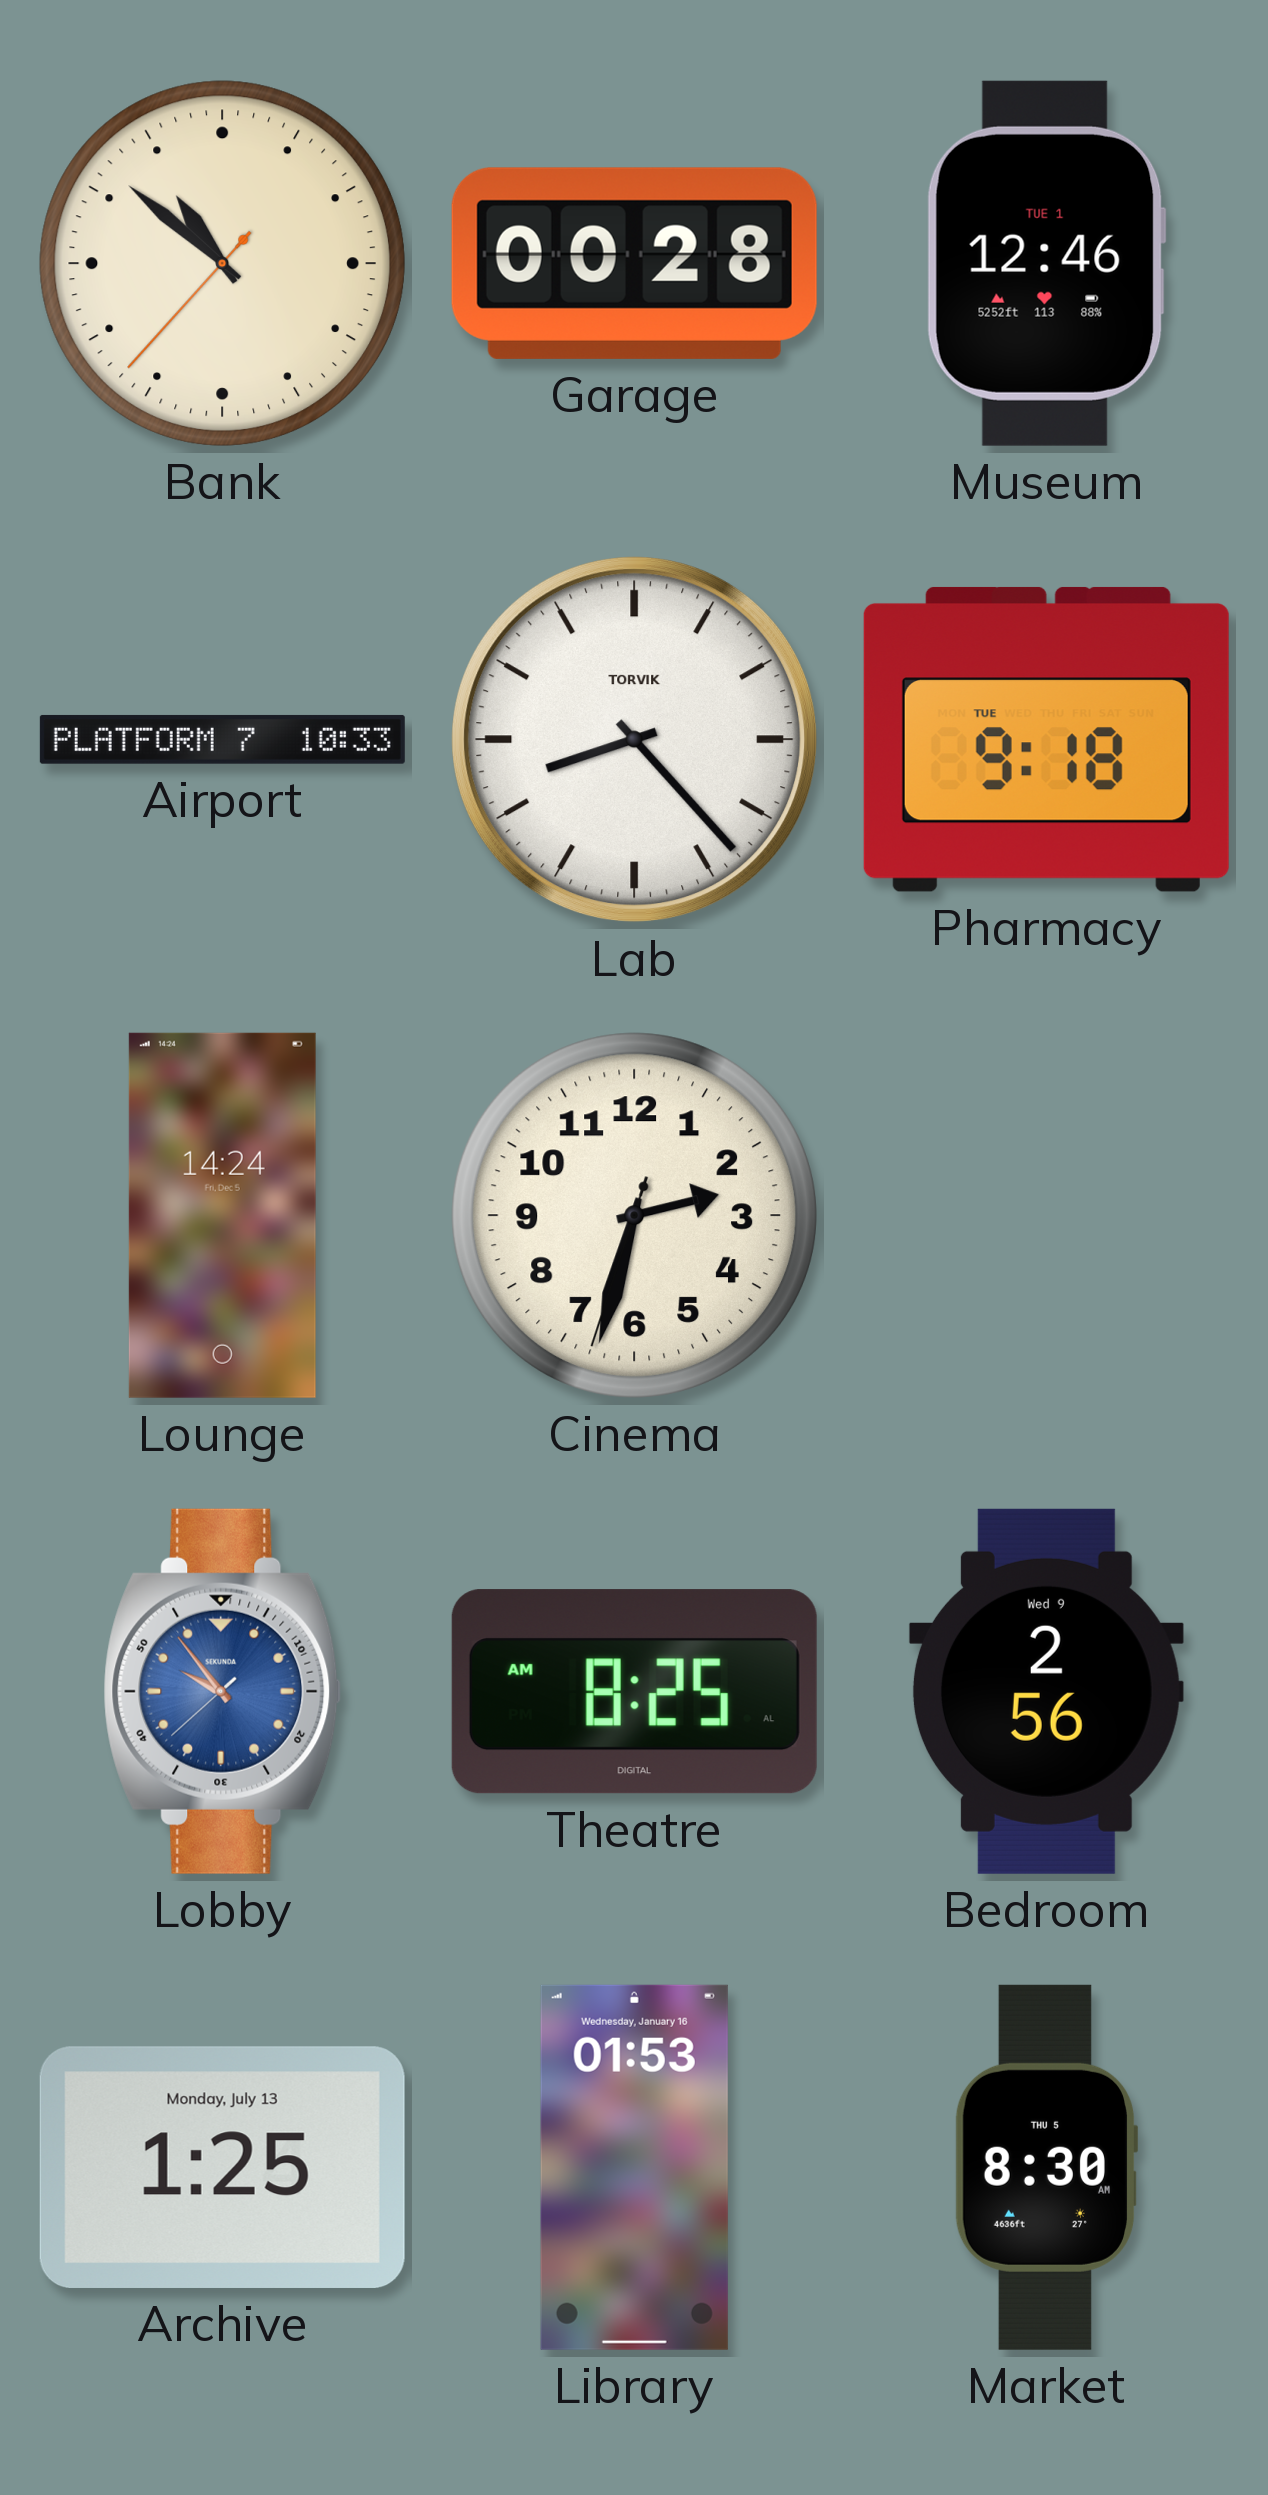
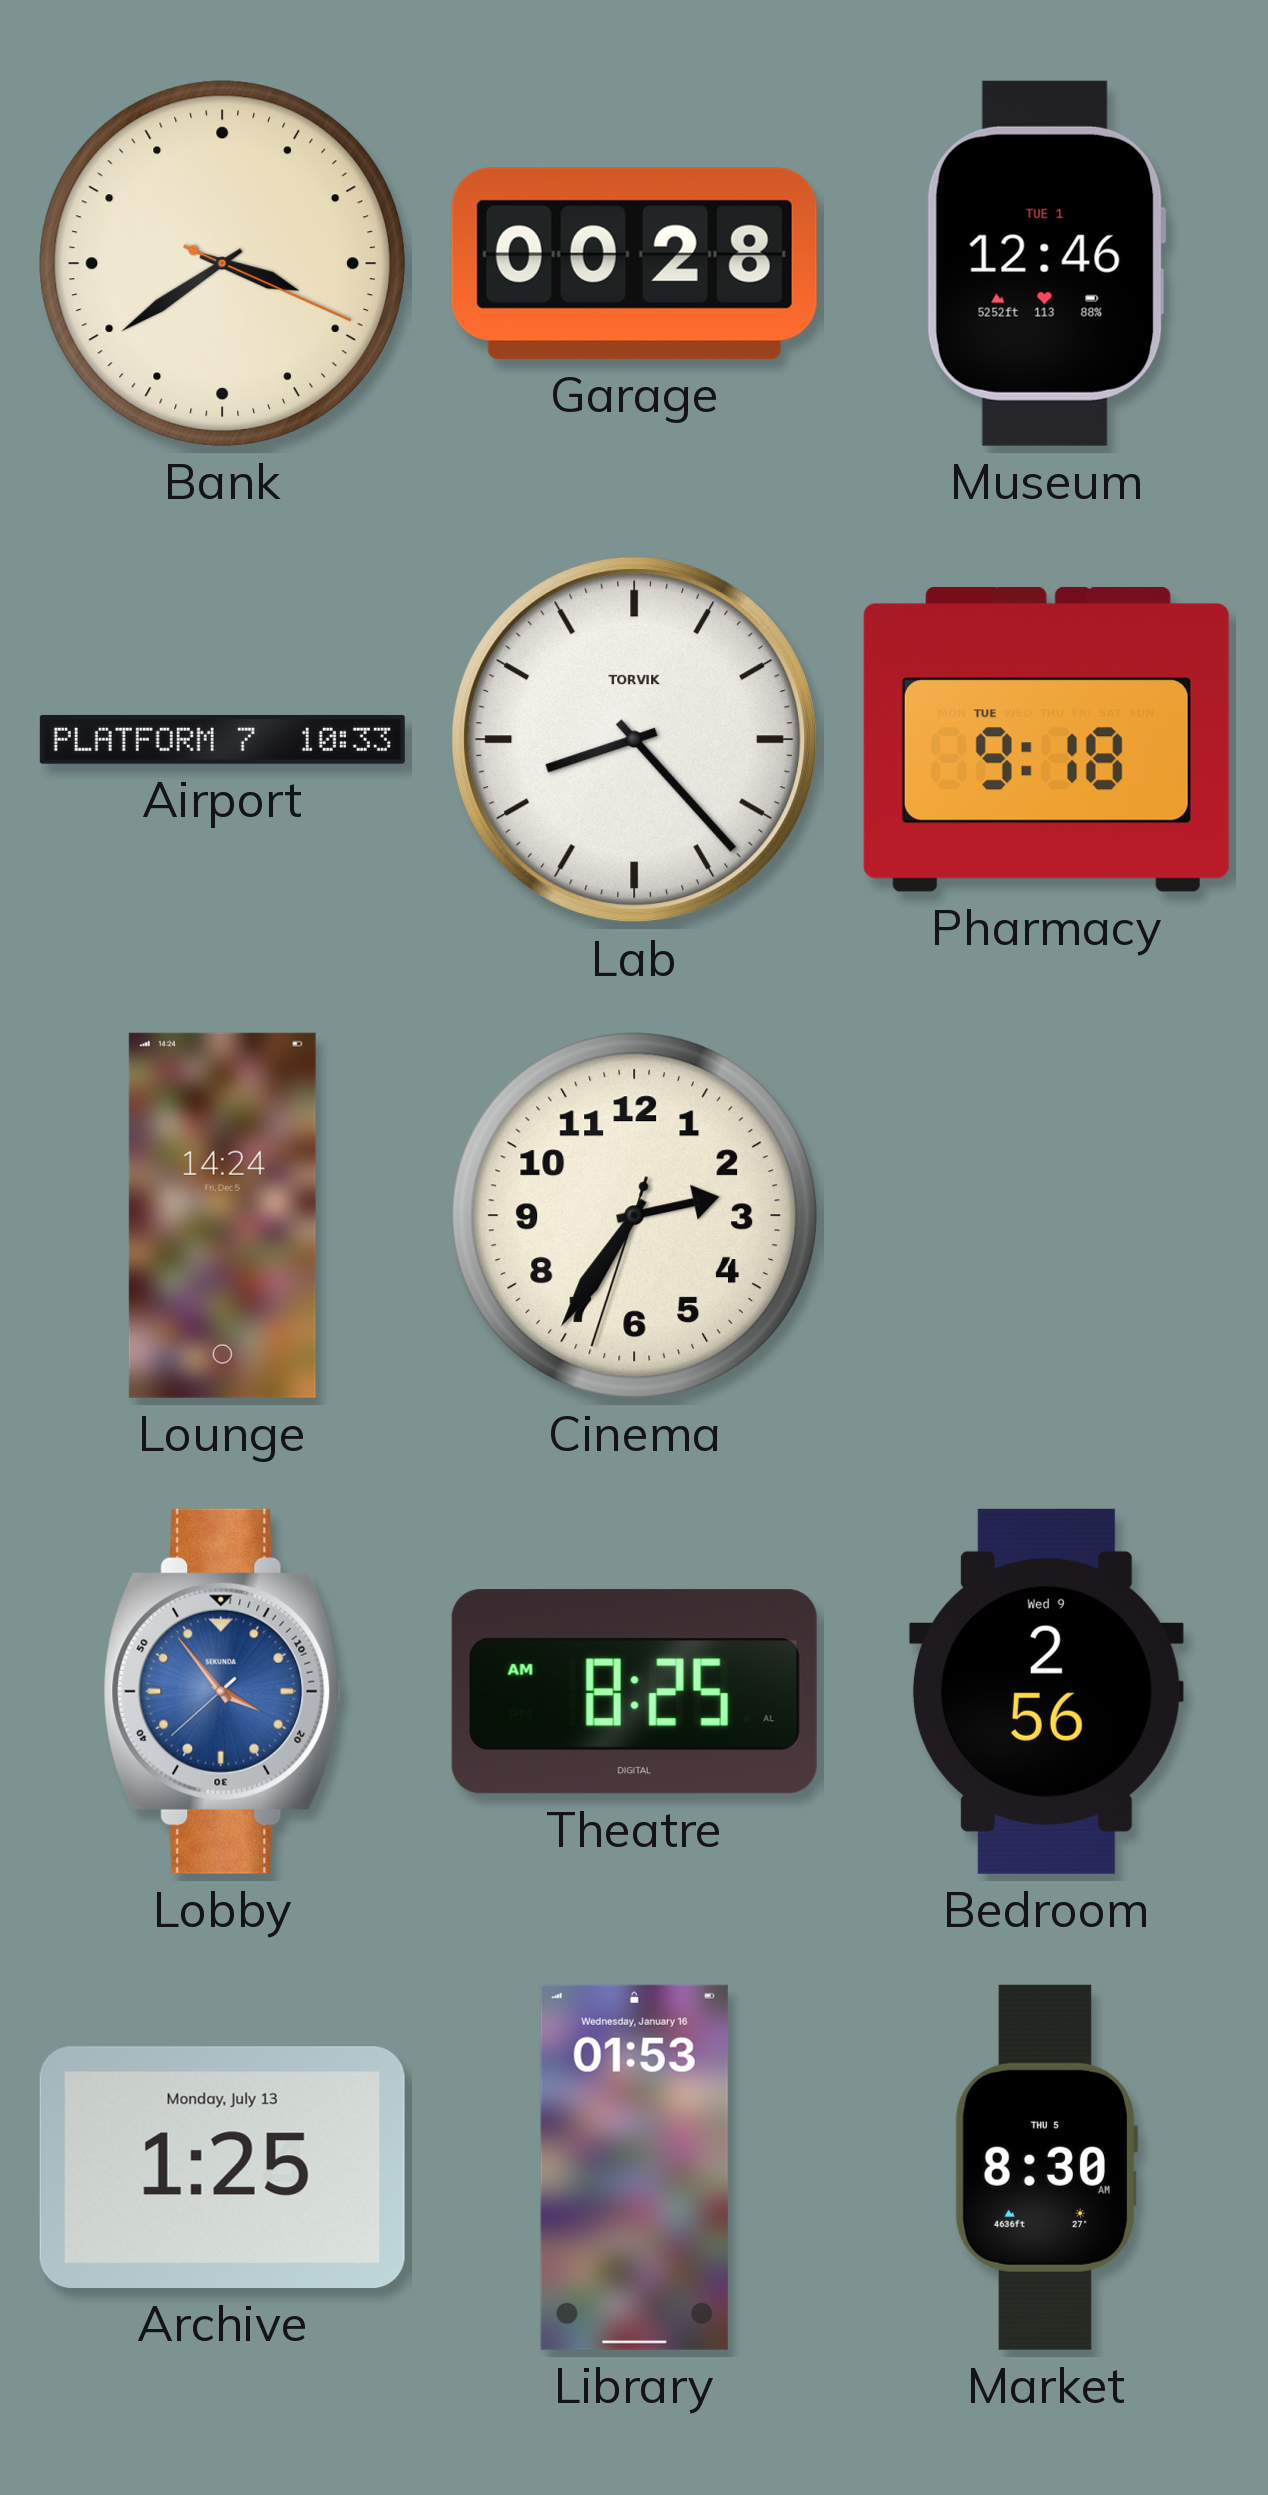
Bank: 10:51 -> 3:39
Cinema: 2:32 -> 2:35
Lobby: 9:53 -> 3:53
